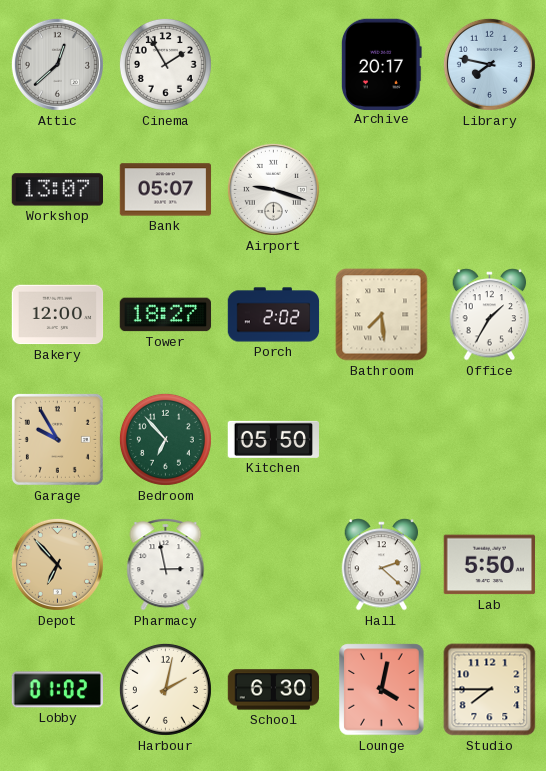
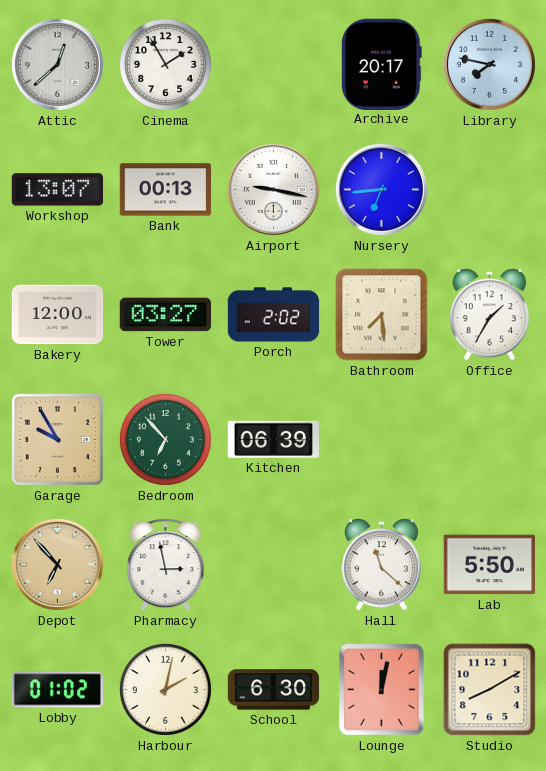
Bank: 05:07 -> 00:13
Airport: 9:18 -> 9:17
Nursery: none -> 6:44
Tower: 18:27 -> 03:27
Kitchen: 05:50 -> 06:39
Hall: 2:22 -> 11:22
Lounge: 4:02 -> 12:02
Studio: 7:45 -> 8:10
